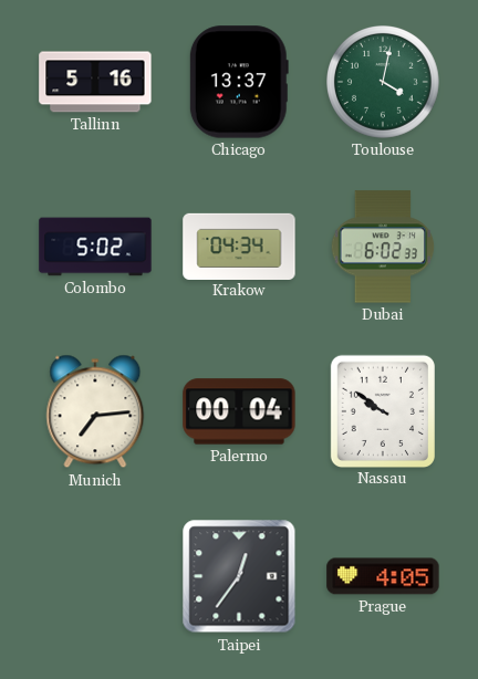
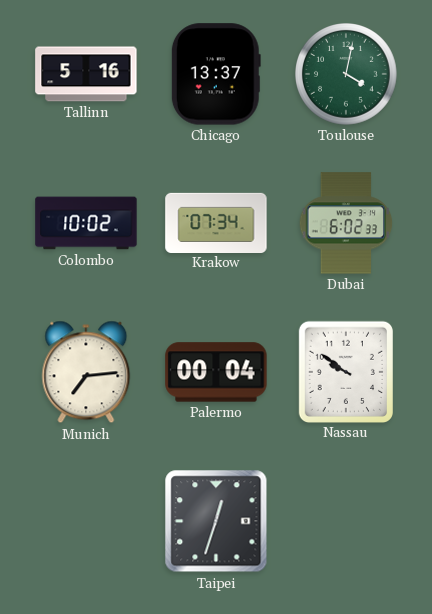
Colombo: 5:02 -> 10:02
Krakow: 04:34 -> 07:34
Taipei: 12:36 -> 12:33
Prague: 4:05 -> none
